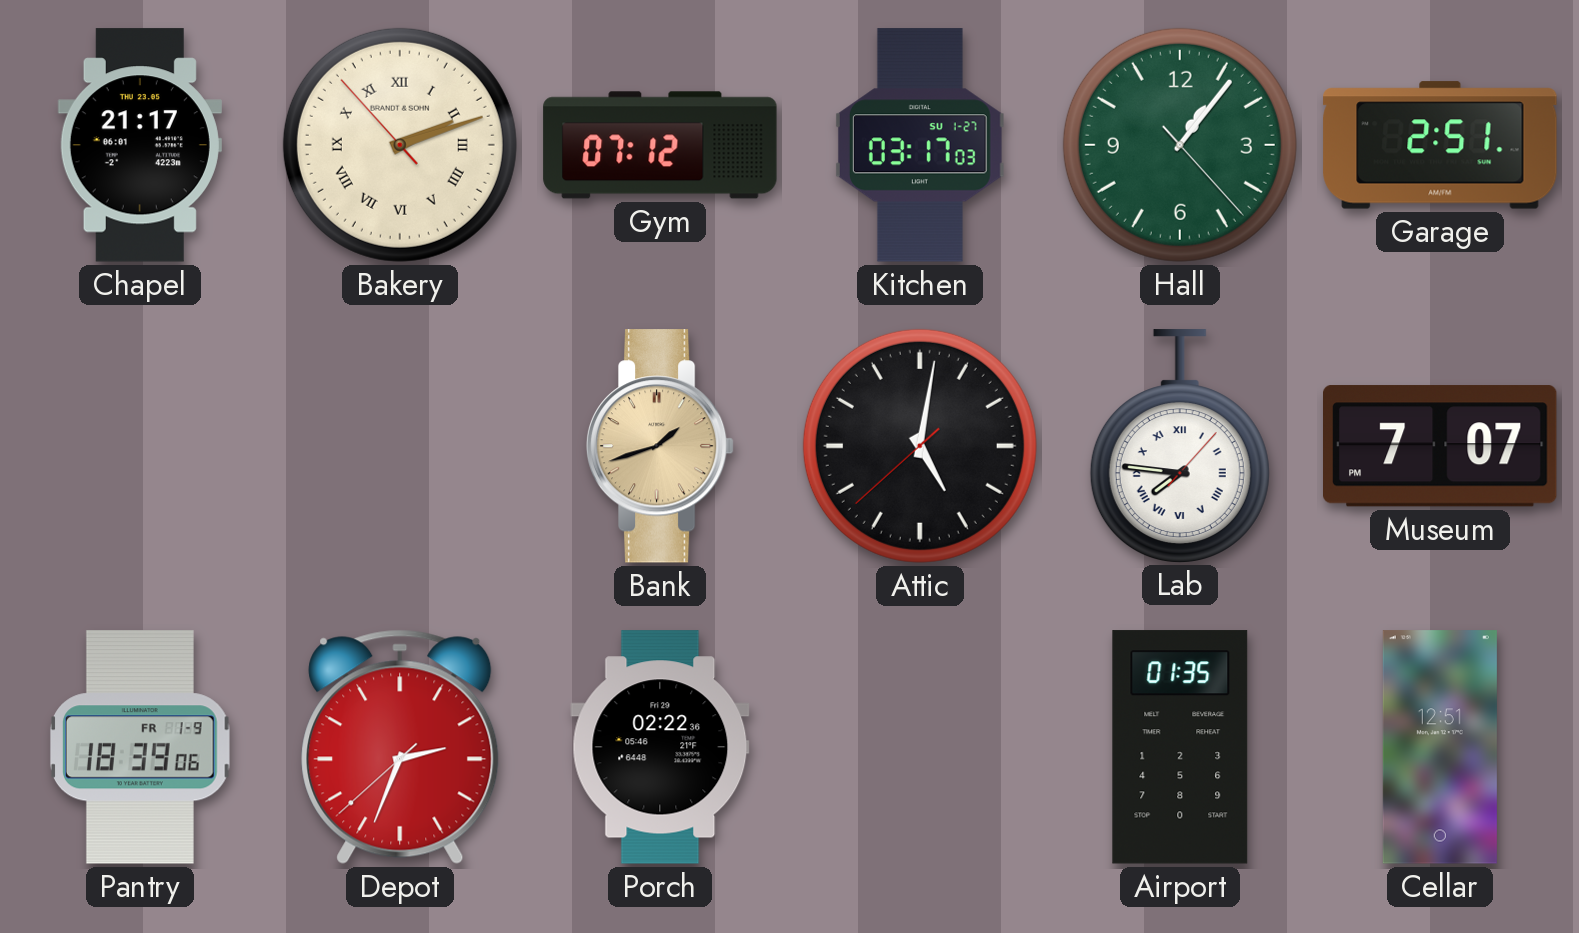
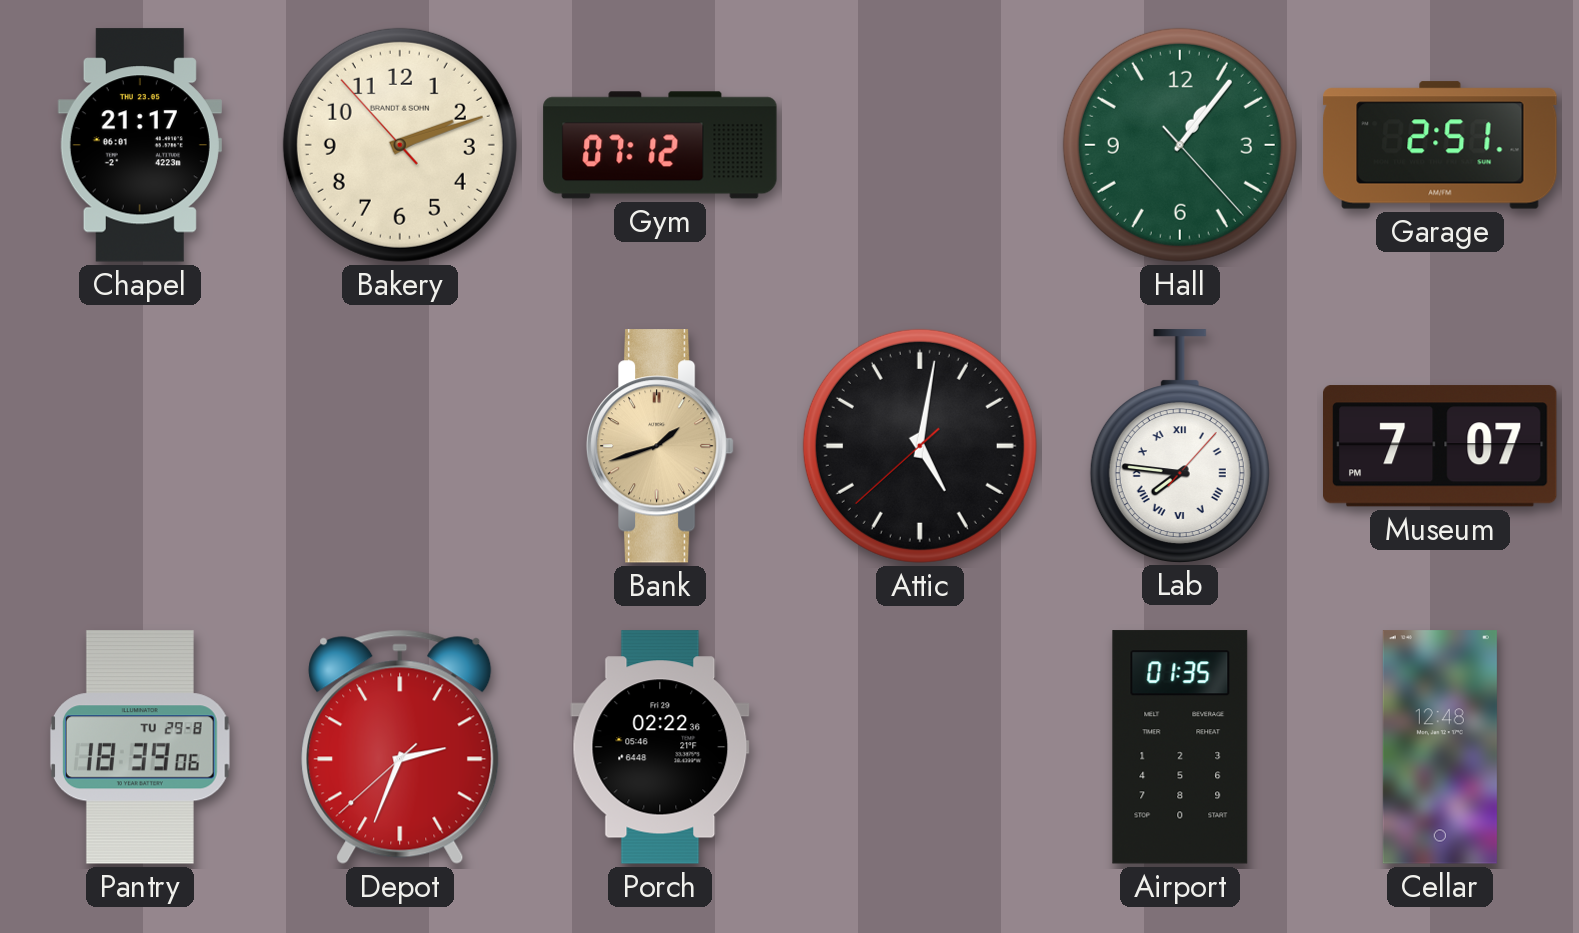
Bakery numerals: Roman -> Arabic
Kitchen: 03:17 -> none
Pantry date: FR 1-9 -> TU 29-8
Cellar: 12:51 -> 12:48
